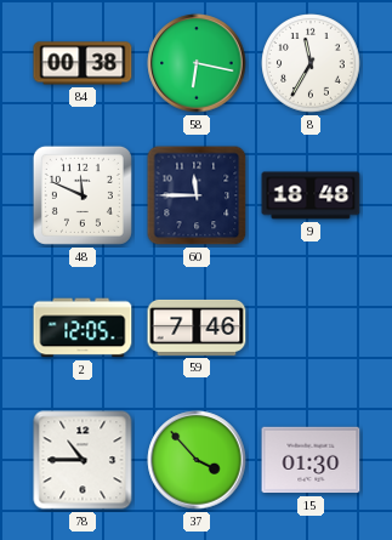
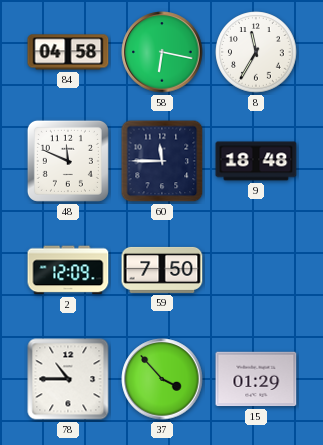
84: 00:38 -> 04:58
2: 12:05 -> 12:09
59: 7:46 -> 7:50
15: 01:30 -> 01:29
